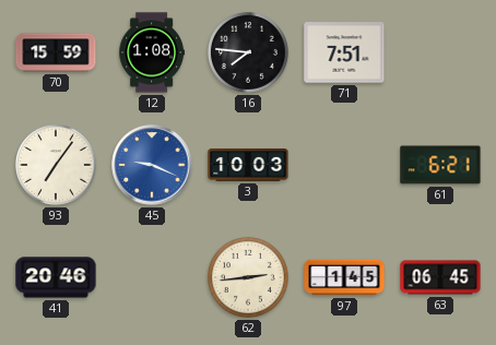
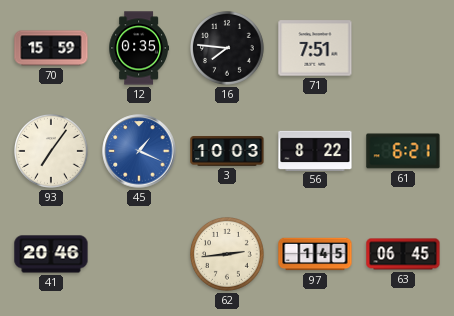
12: 1:08 -> 0:35
45: 9:19 -> 1:19
56: none -> 8:22
